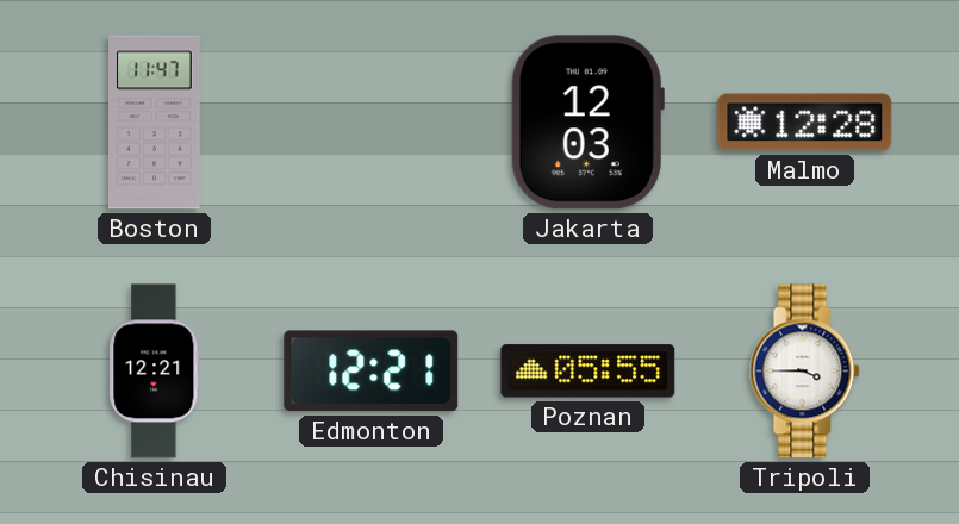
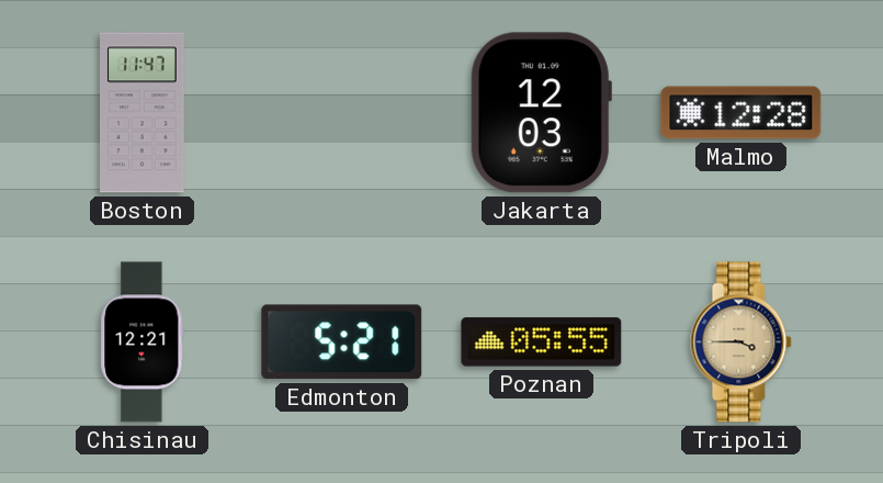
Edmonton: 12:21 -> 5:21
Tripoli dial: white -> champagne
